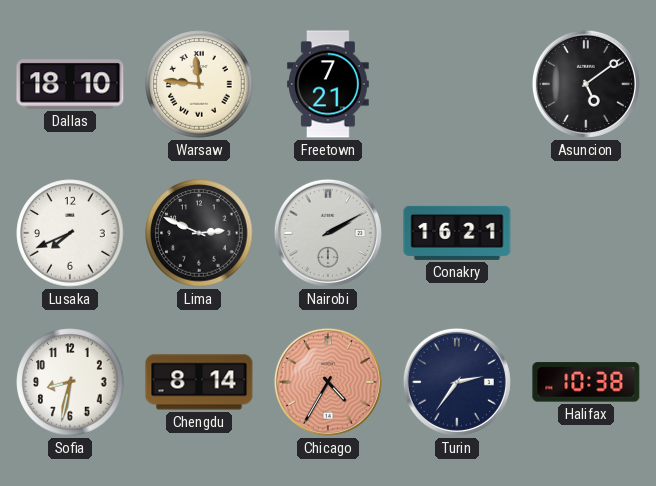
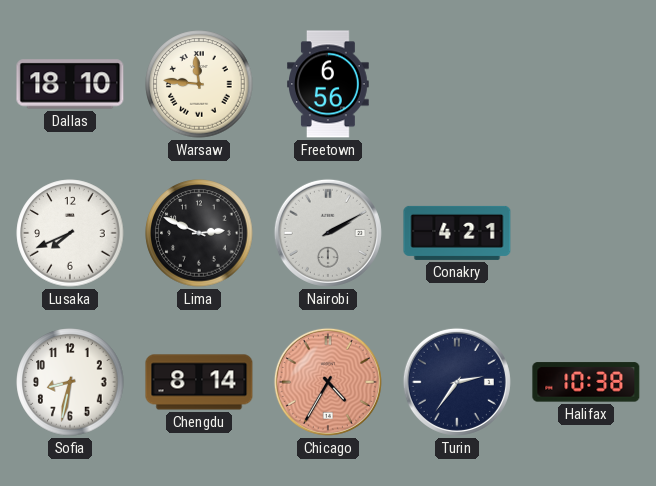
Freetown: 7:21 -> 6:56
Asuncion: 5:09 -> none
Conakry: 16:21 -> 4:21
